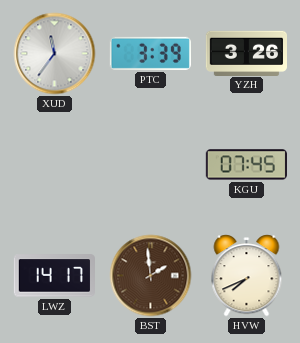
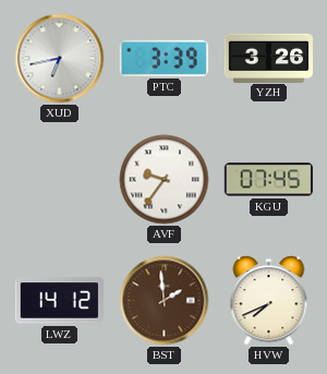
XUD: 11:36 -> 6:43
AVF: none -> 9:36
LWZ: 14:17 -> 14:12
